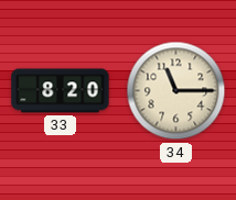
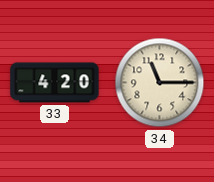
33: 8:20 -> 4:20
